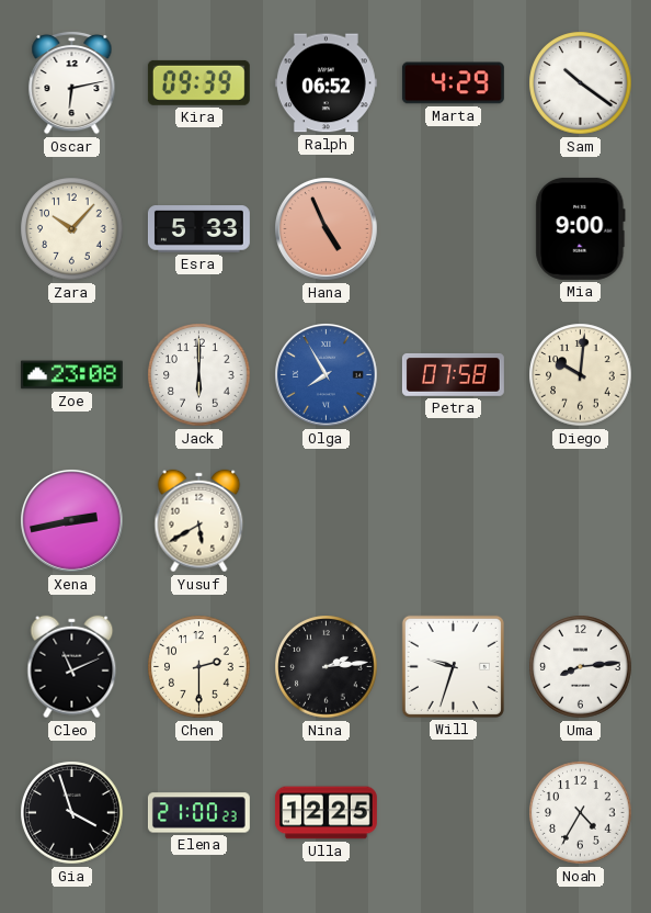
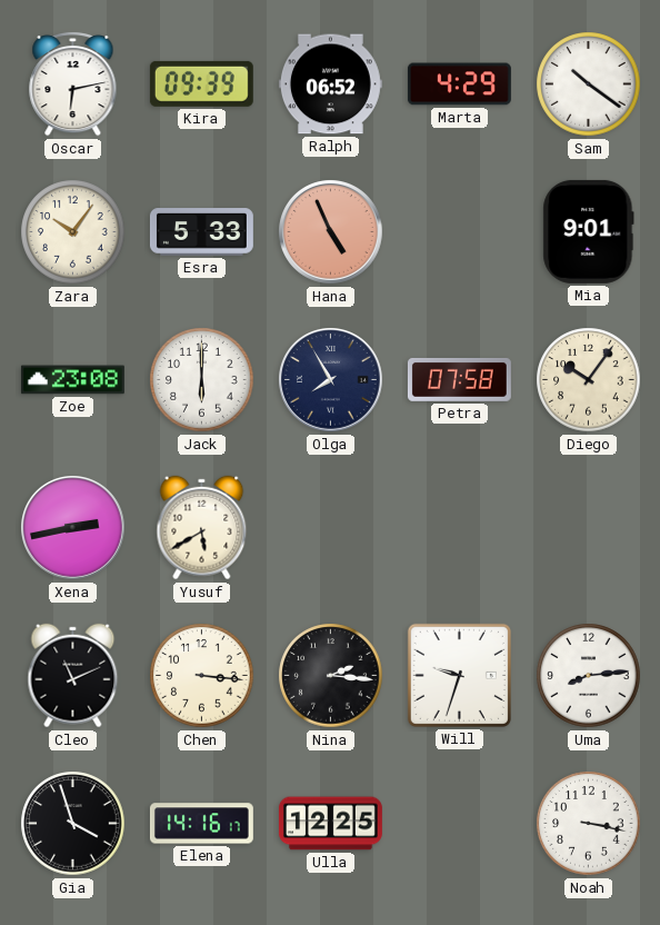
Zara: 10:07 -> 10:06
Mia: 9:00 -> 9:01
Olga dial: blue -> navy
Diego: 10:01 -> 10:06
Chen: 2:30 -> 3:16
Nina: 2:14 -> 2:16
Elena: 21:00 -> 14:16
Noah: 4:35 -> 3:17
